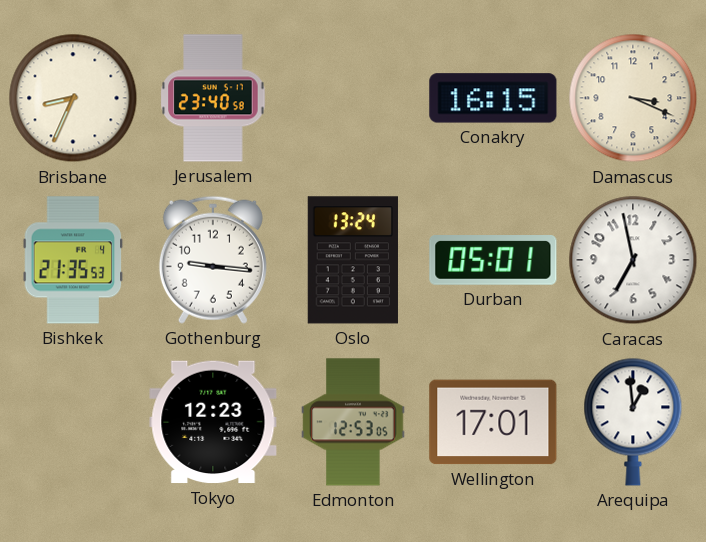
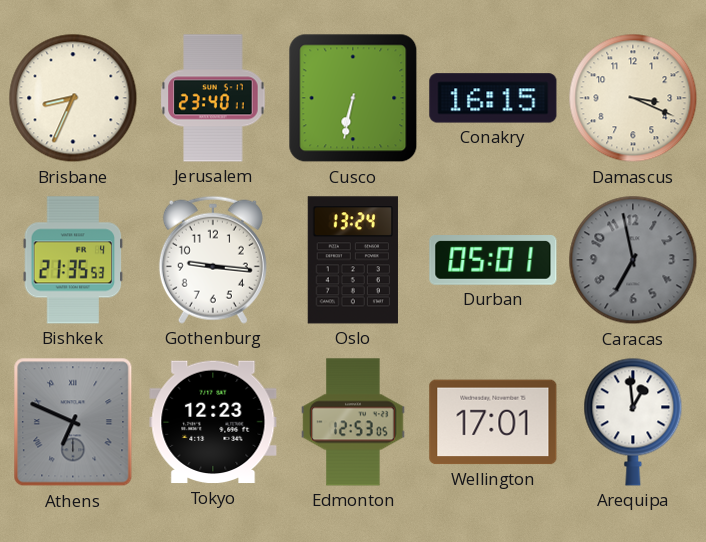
Jerusalem: 23:40:58 -> 23:40:11
Cusco: none -> 6:32
Caracas dial: white -> grey
Athens: none -> 6:49
